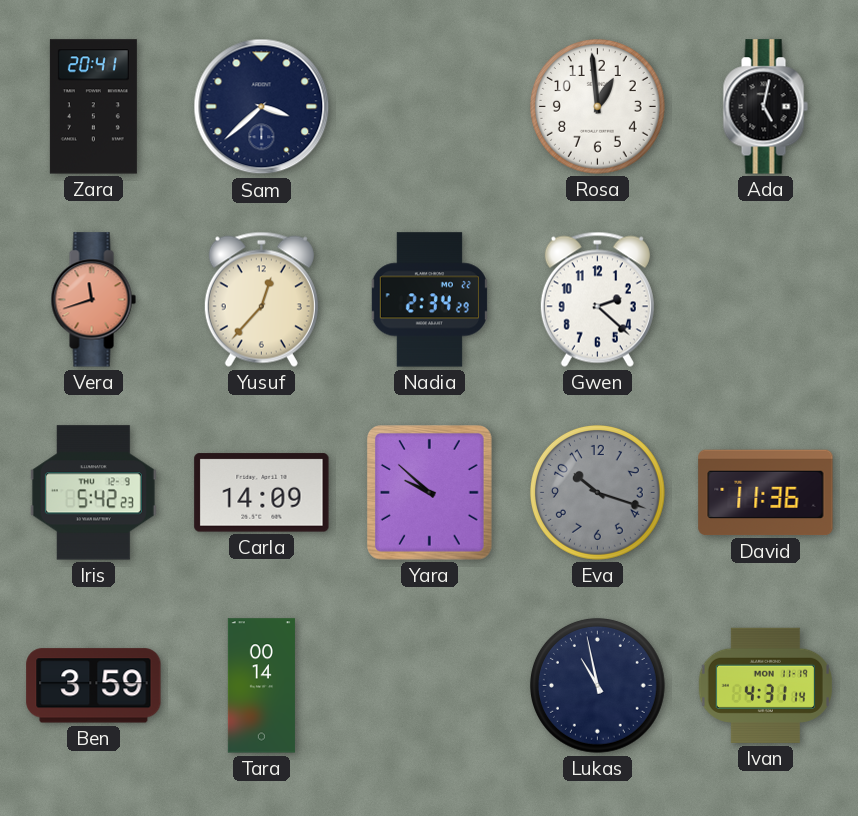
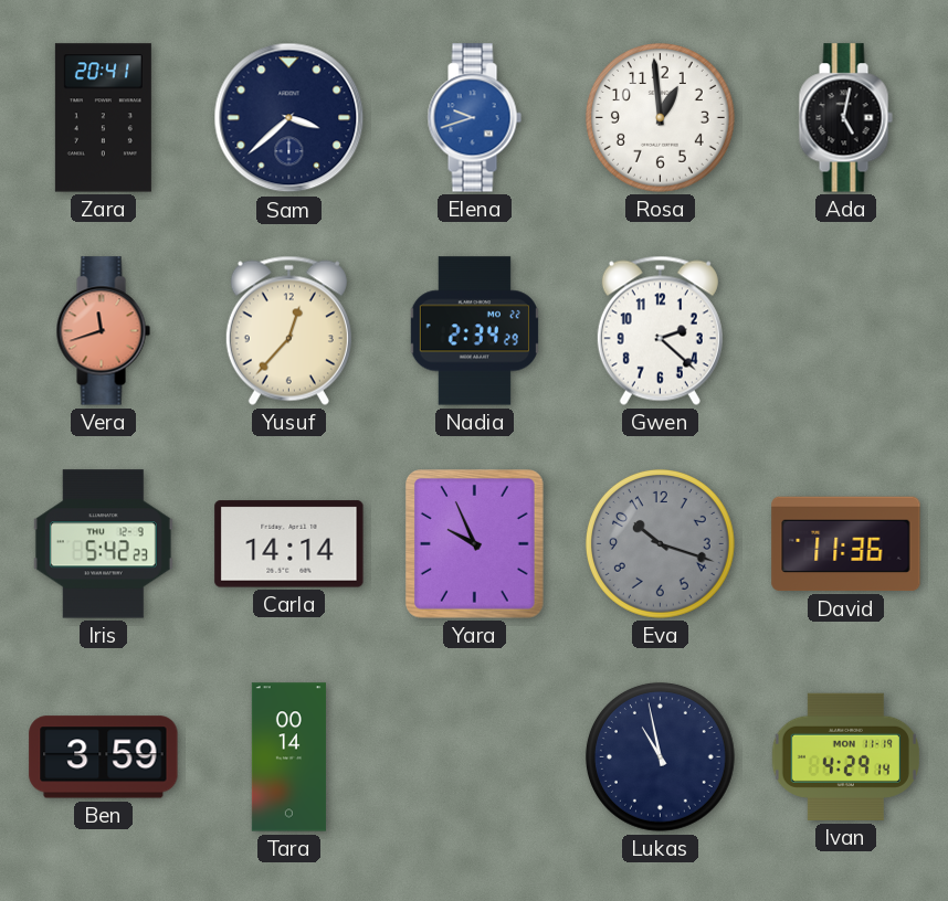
Elena: none -> 9:42
Carla: 14:09 -> 14:14
Yara: 9:52 -> 9:56
Ivan: 4:31 -> 4:29
